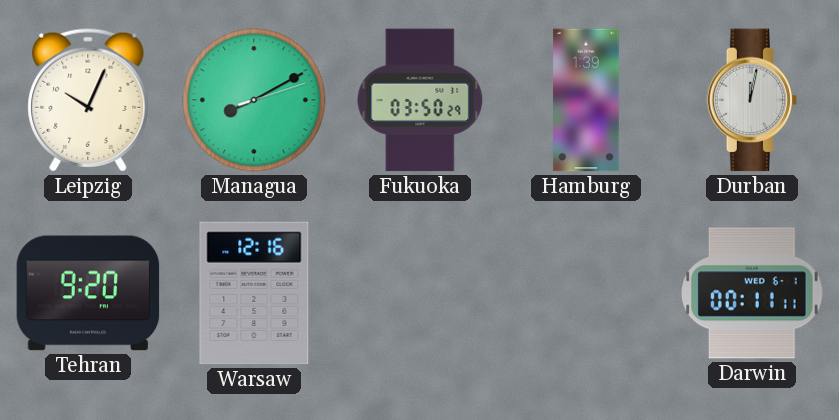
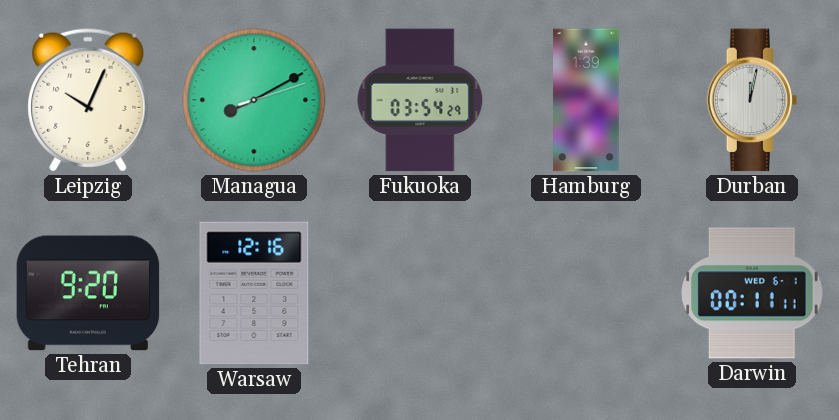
Fukuoka: 03:50 -> 03:54
